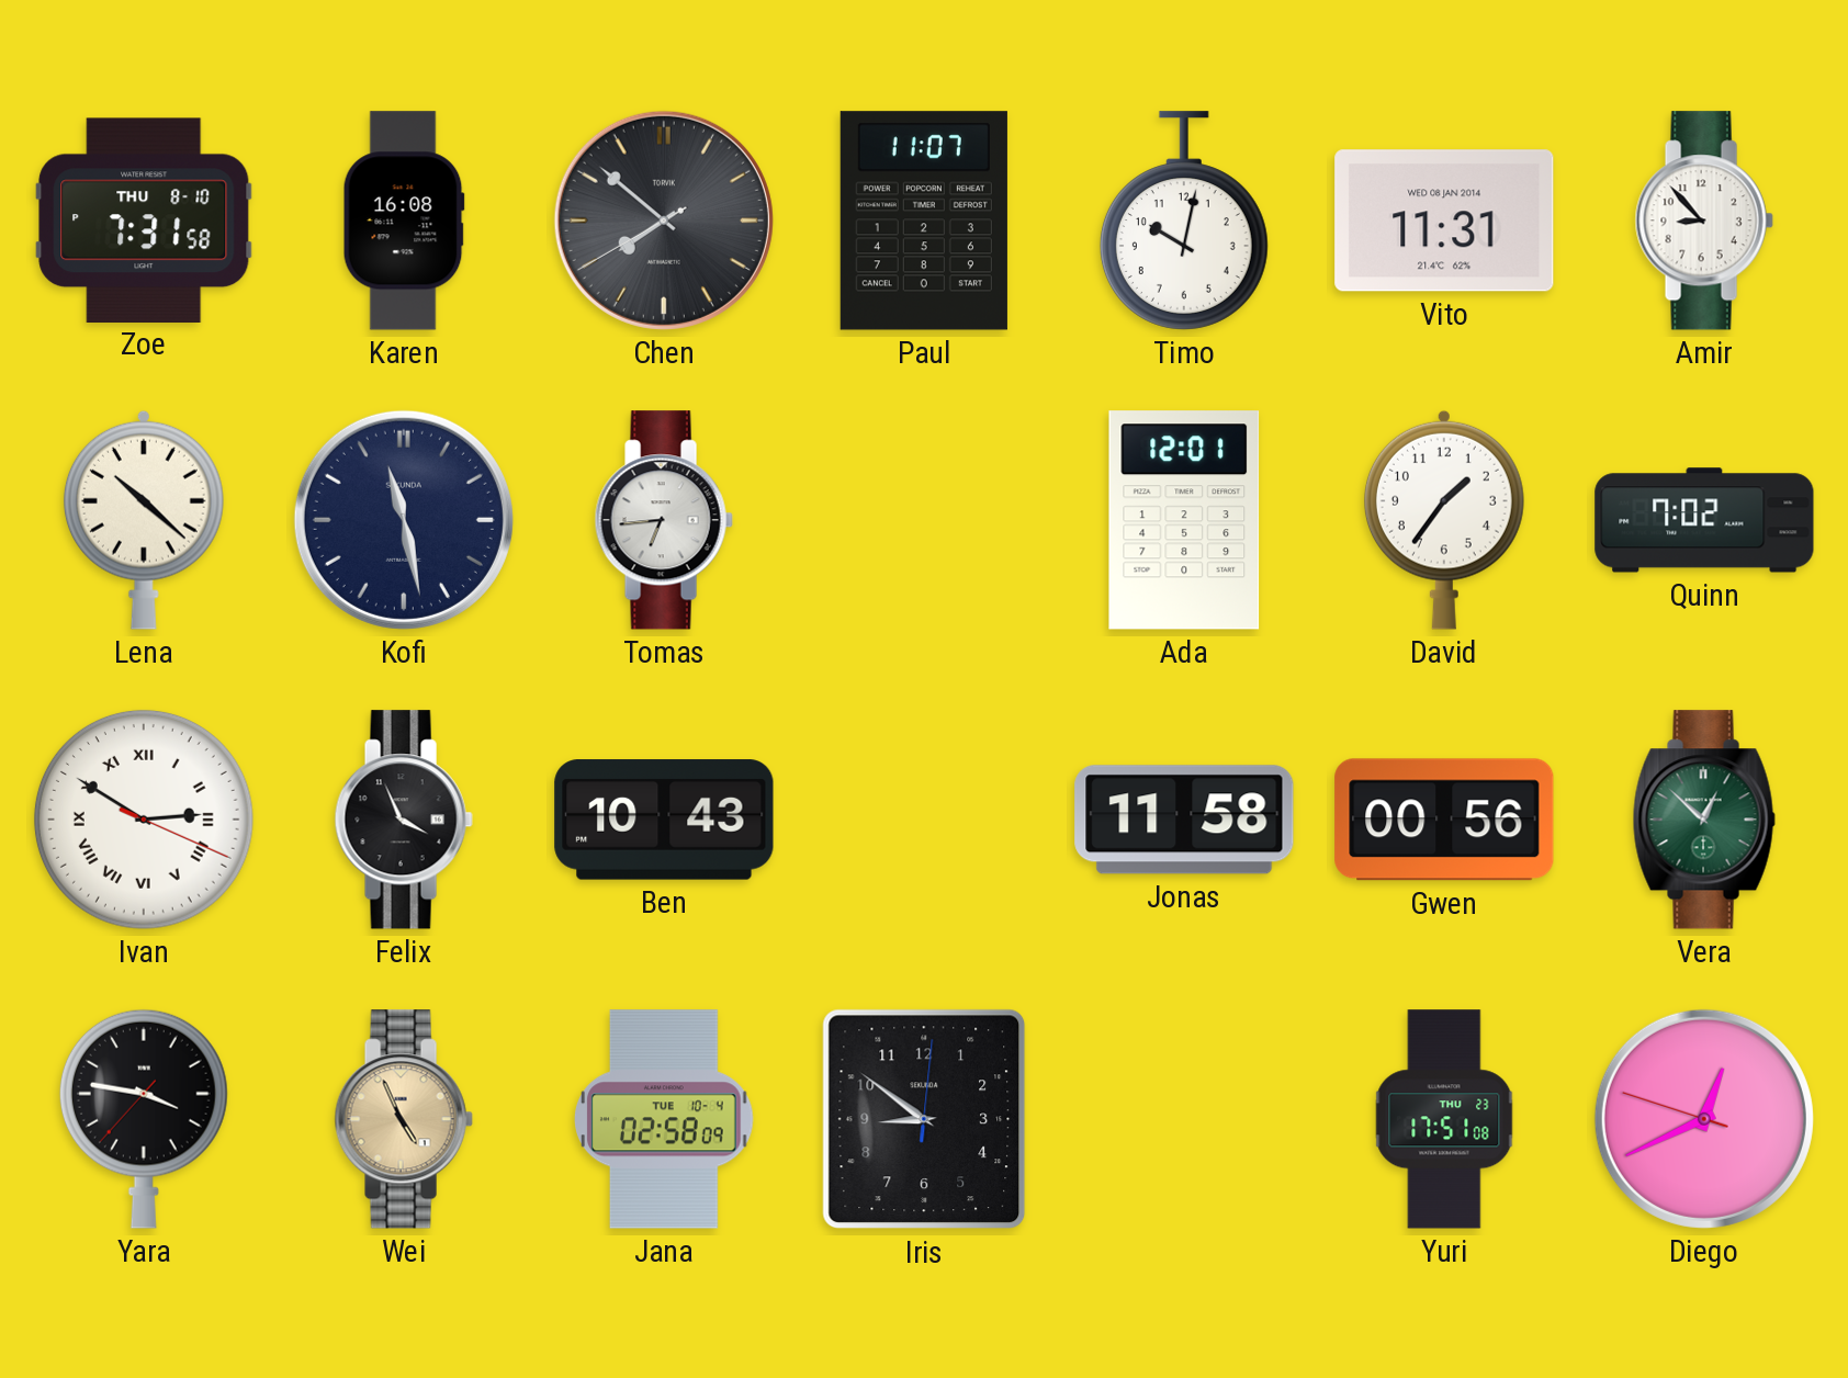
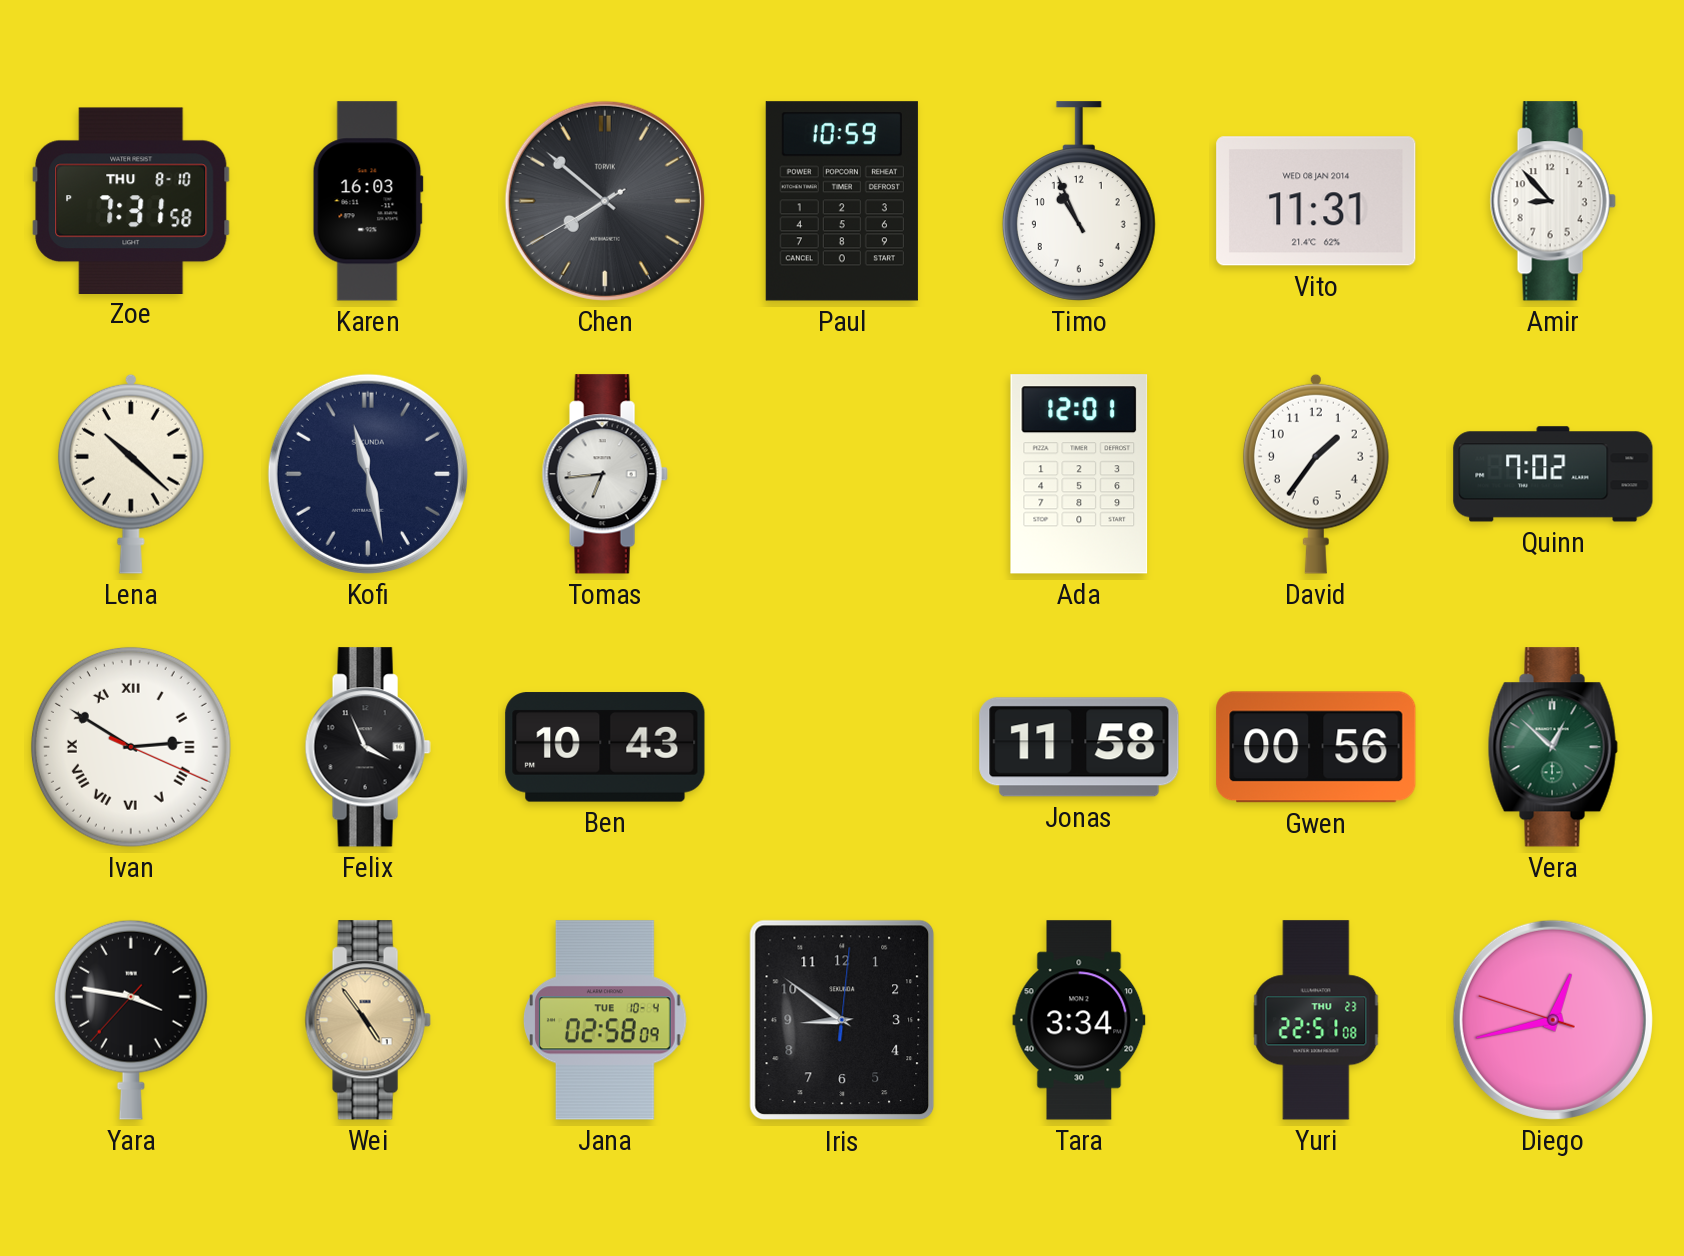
Karen: 16:08 -> 16:03
Paul: 11:07 -> 10:59
Timo: 10:02 -> 10:56
Wei: 4:56 -> 4:54
Tara: none -> 3:34
Yuri: 17:51 -> 22:51
Diego: 12:40 -> 12:42
